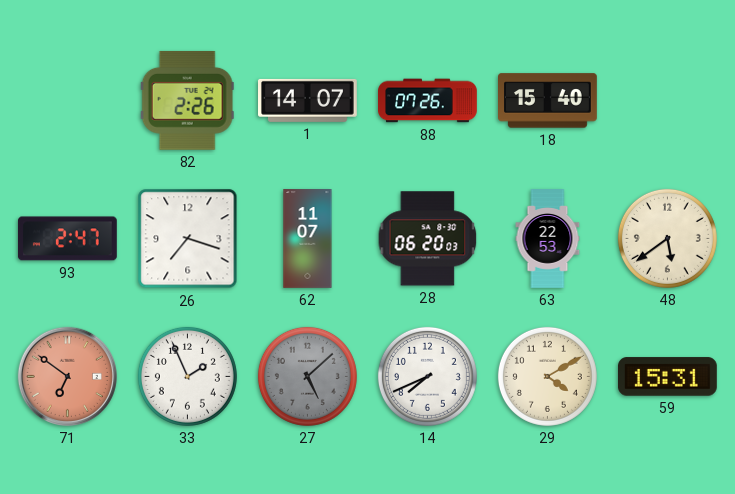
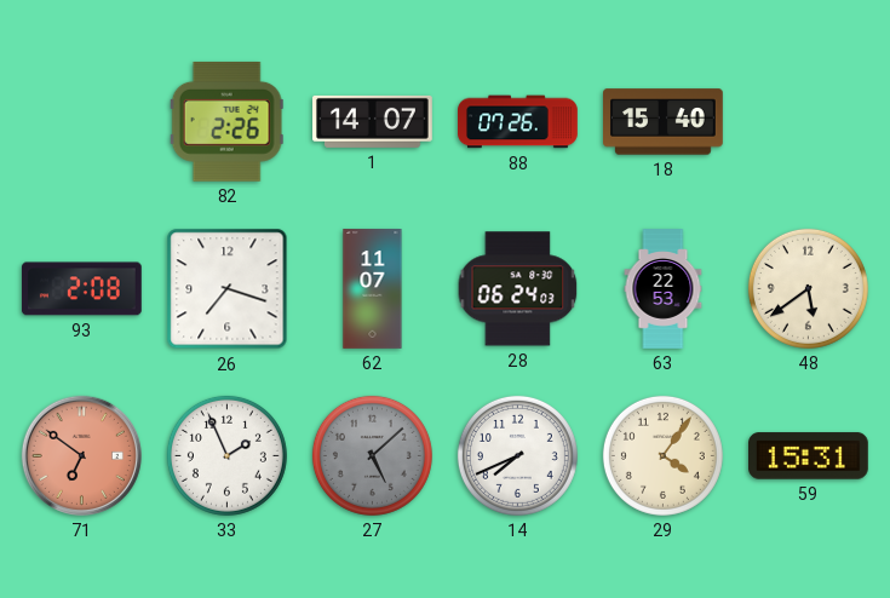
93: 2:47 -> 2:08
28: 06:20 -> 06:24
29: 4:10 -> 4:06
